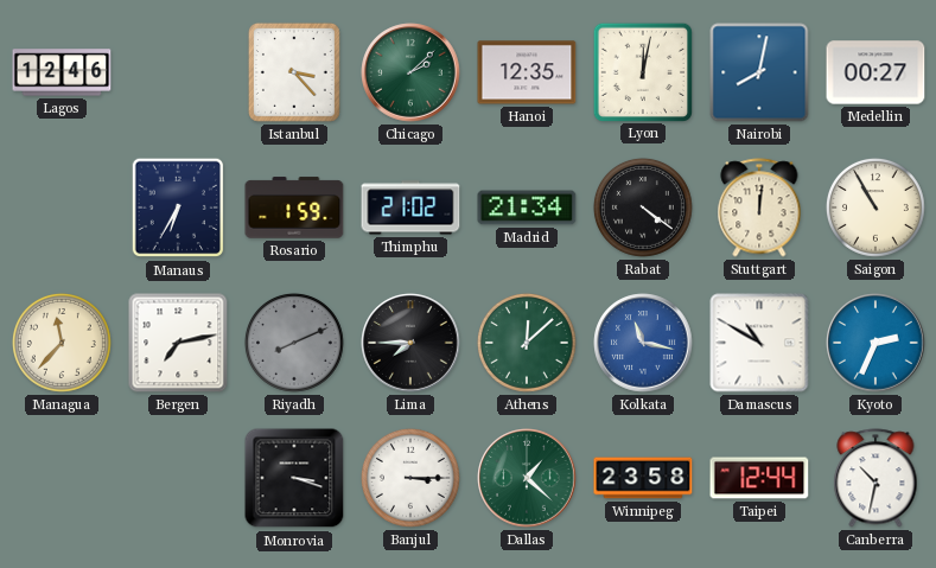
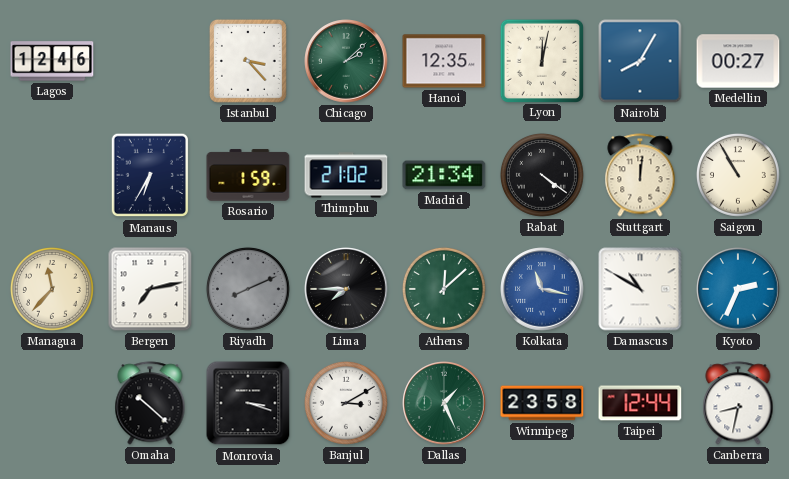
Nairobi: 8:02 -> 8:05
Omaha: none -> 10:22
Banjul: 3:15 -> 3:10
Dallas: 1:22 -> 1:26
Canberra: 10:32 -> 8:32
